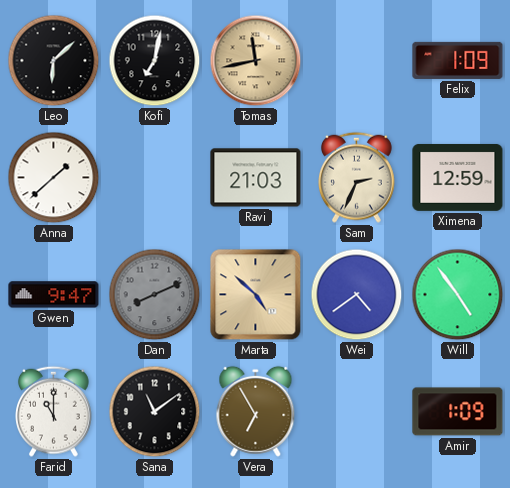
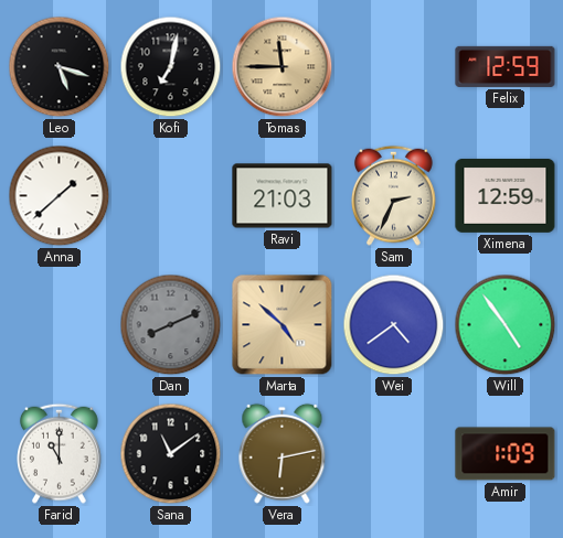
Leo: 6:08 -> 5:18
Tomas: 11:43 -> 11:45
Felix: 1:09 -> 12:59
Gwen: 9:47 -> none
Vera: 6:55 -> 6:13
